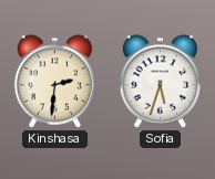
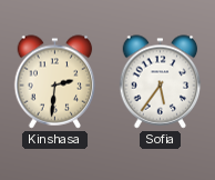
Sofia: 5:33 -> 5:36
